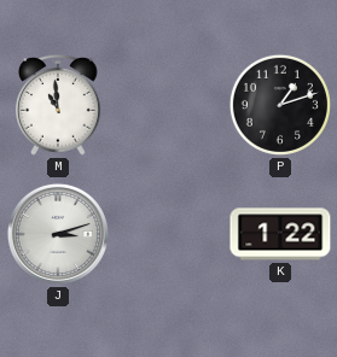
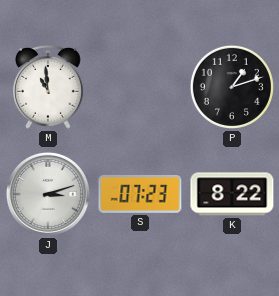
S: none -> 07:23
K: 1:22 -> 8:22
